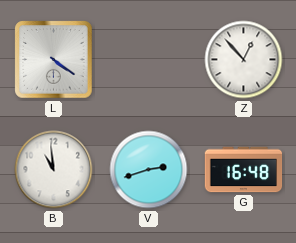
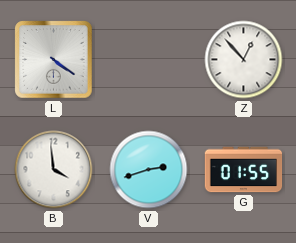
B: 10:59 -> 3:59
G: 16:48 -> 01:55
